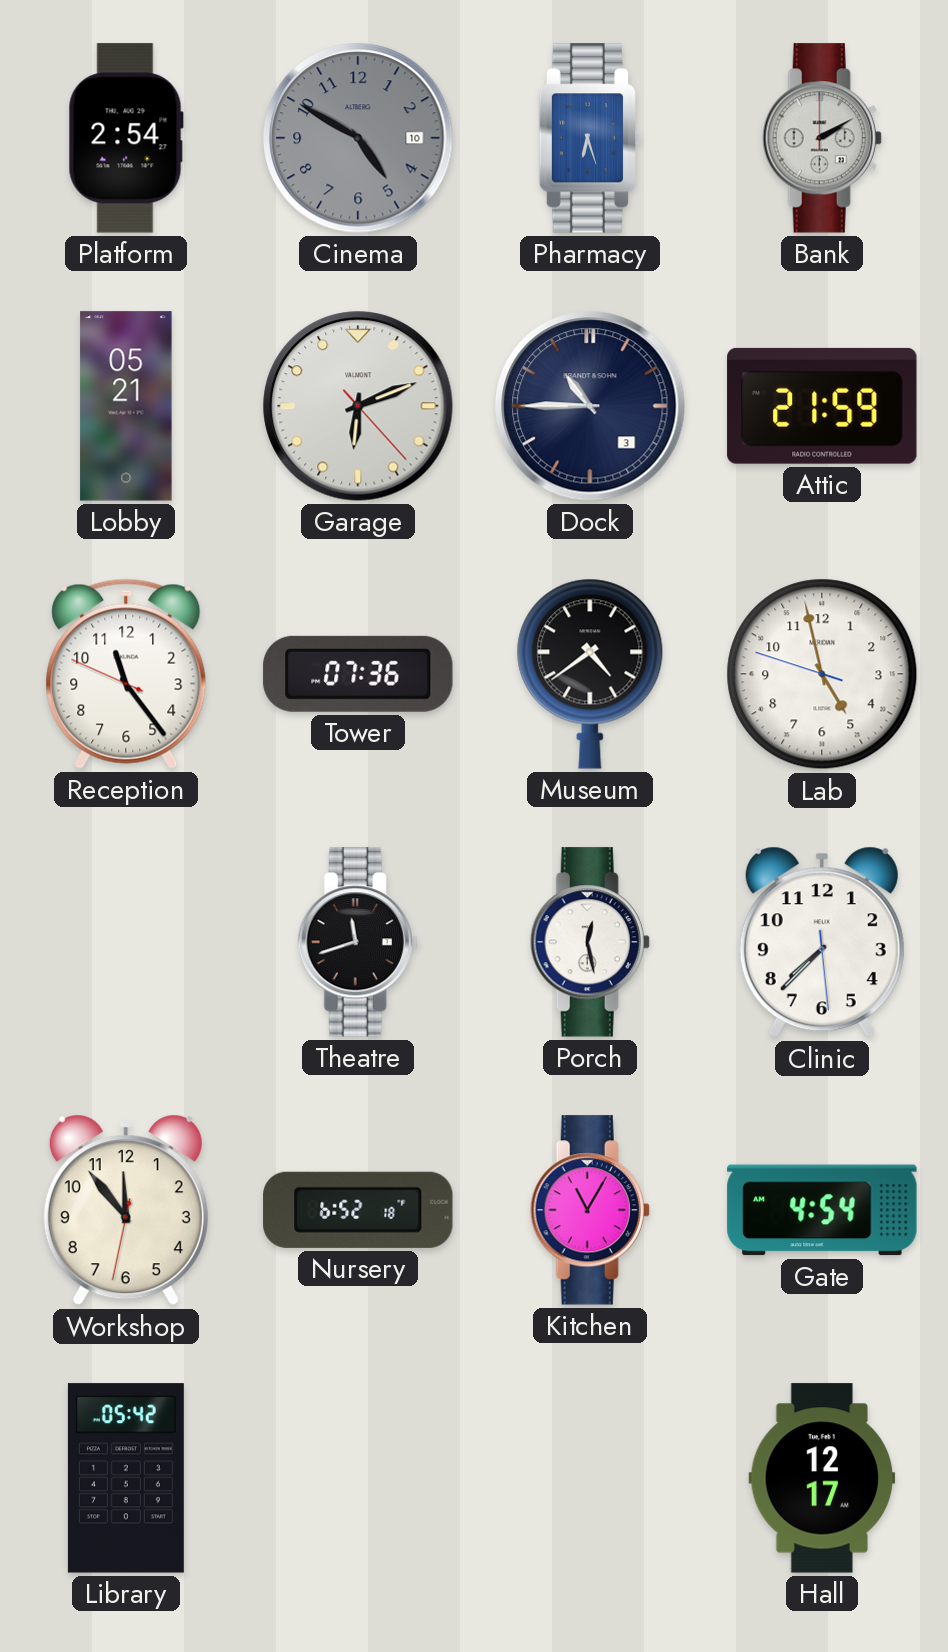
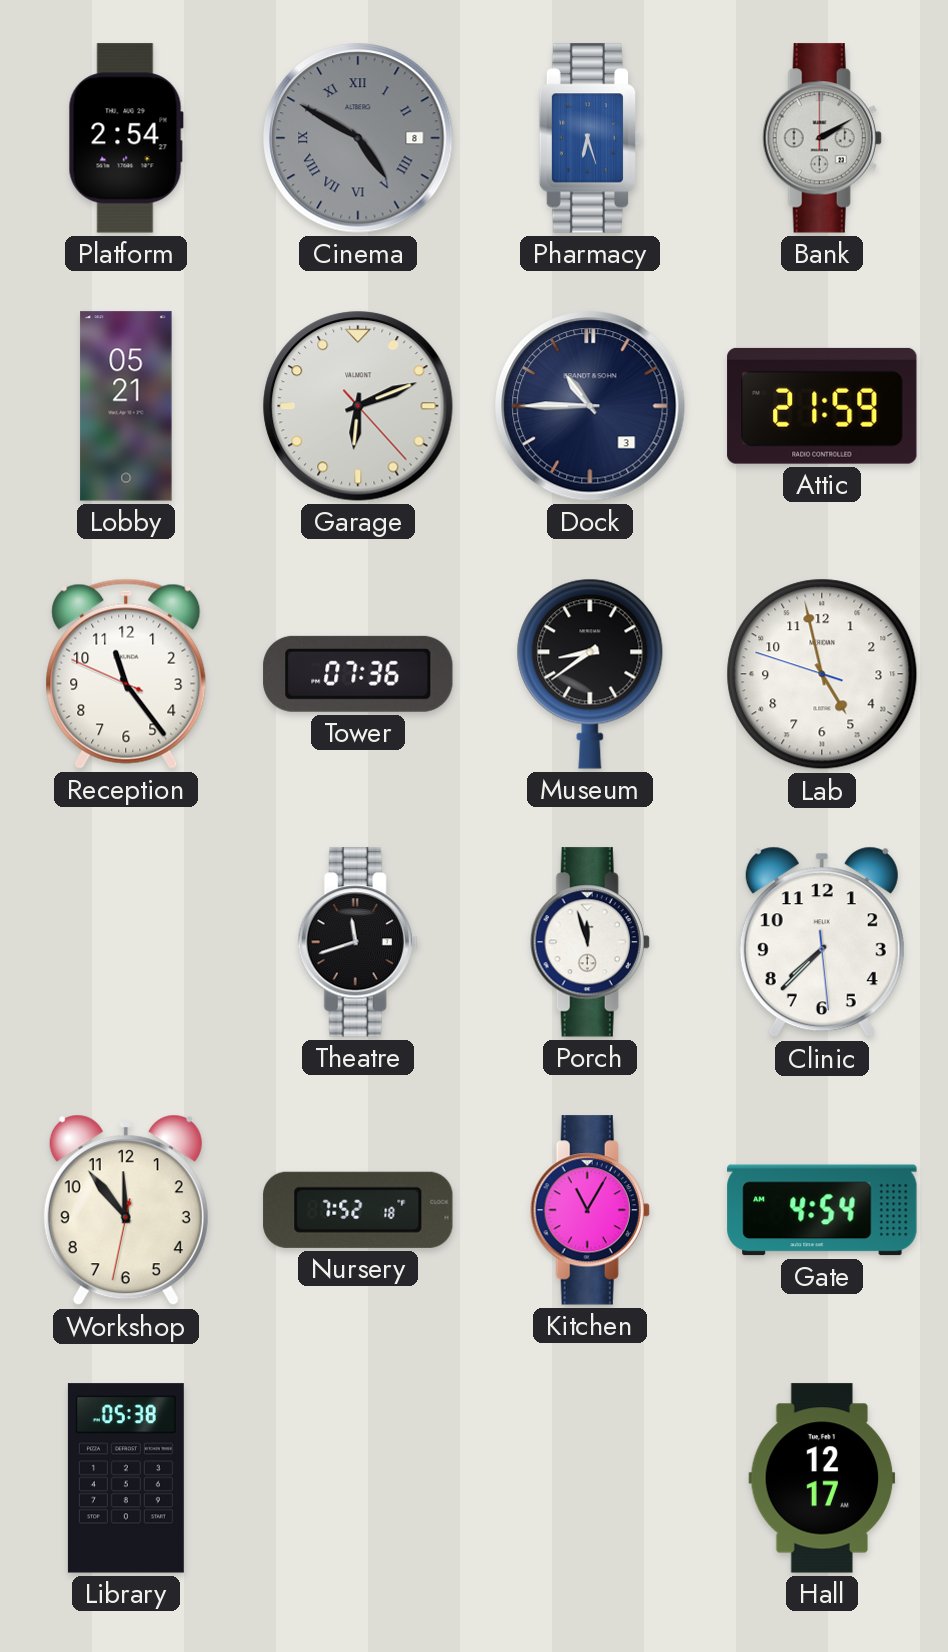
Cinema date: 10 -> 8
Cinema numerals: Arabic -> Roman
Museum: 4:39 -> 8:39
Porch: 12:28 -> 11:57
Nursery: 6:52 -> 7:52
Library: 05:42 -> 05:38
